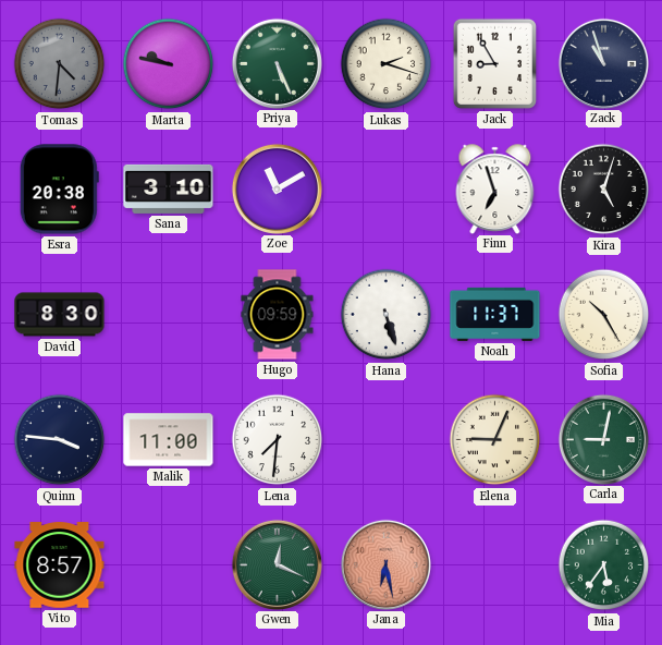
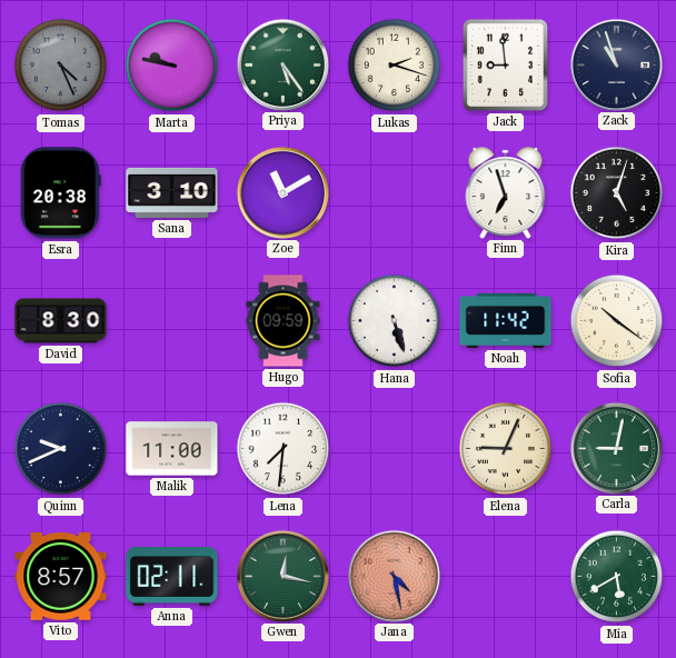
Tomas: 4:31 -> 4:26
Priya: 5:26 -> 5:24
Jack: 8:55 -> 8:59
Noah: 11:37 -> 11:42
Sofia: 10:25 -> 10:21
Quinn: 3:46 -> 9:41
Anna: none -> 02:11
Gwen: 12:19 -> 12:17
Jana: 6:28 -> 4:28
Mia: 5:36 -> 5:40
